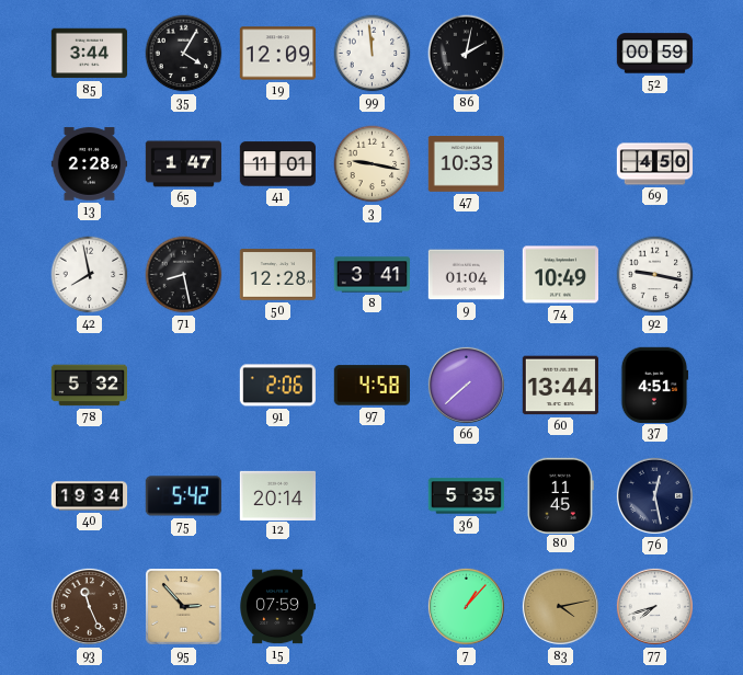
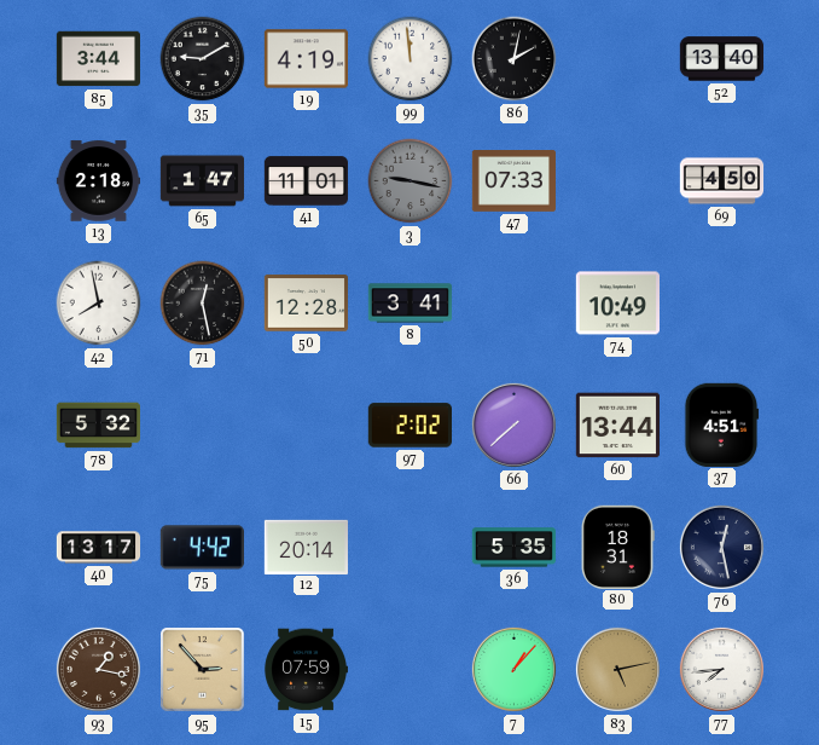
35: 4:05 -> 9:10
19: 12:09 -> 4:19
52: 00:59 -> 13:40
13: 2:28 -> 2:18
3 dial: cream -> grey
47: 10:33 -> 07:33
71: 8:28 -> 12:28
9: 01:04 -> none
92: 9:17 -> none
91: 2:06 -> none
97: 4:58 -> 2:02
40: 19:34 -> 13:17
75: 5:42 -> 4:42
80: 11:45 -> 18:31
93: 11:26 -> 1:17
83: 4:13 -> 5:13
77: 7:42 -> 7:44
